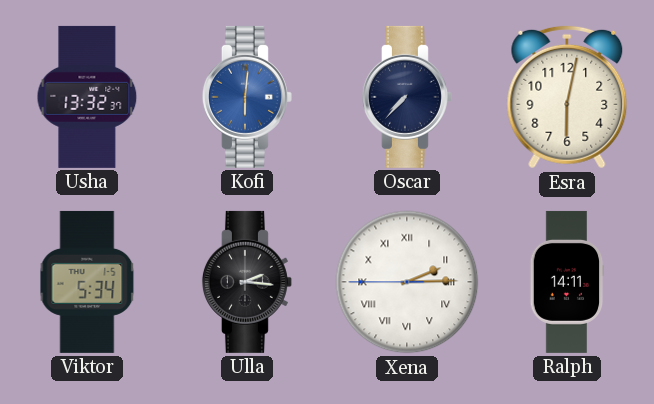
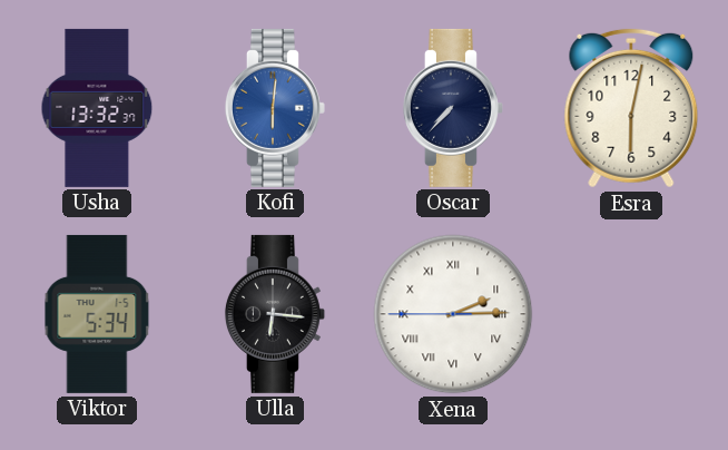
Ulla: 2:16 -> 6:16
Ralph: 14:11 -> none
